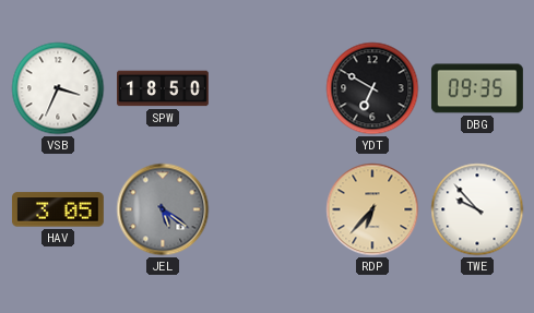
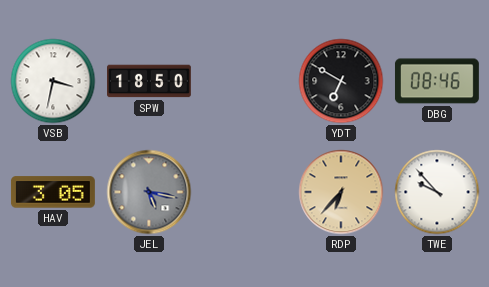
VSB: 3:34 -> 3:32
DBG: 09:35 -> 08:46
JEL: 5:21 -> 5:17
